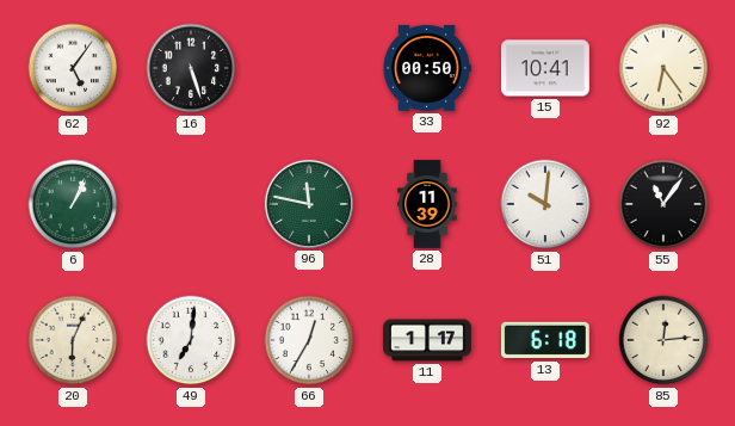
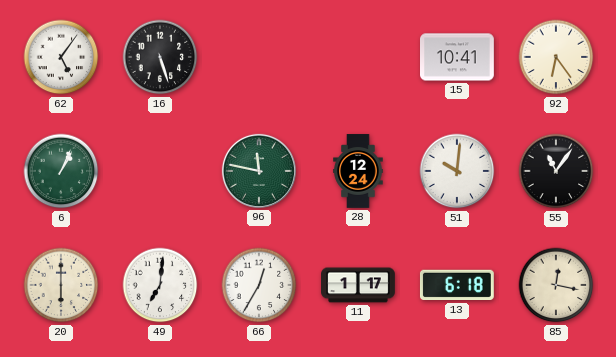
33: 00:50 -> none
28: 11:39 -> 12:24
20: 6:04 -> 6:00
85: 12:14 -> 12:17
